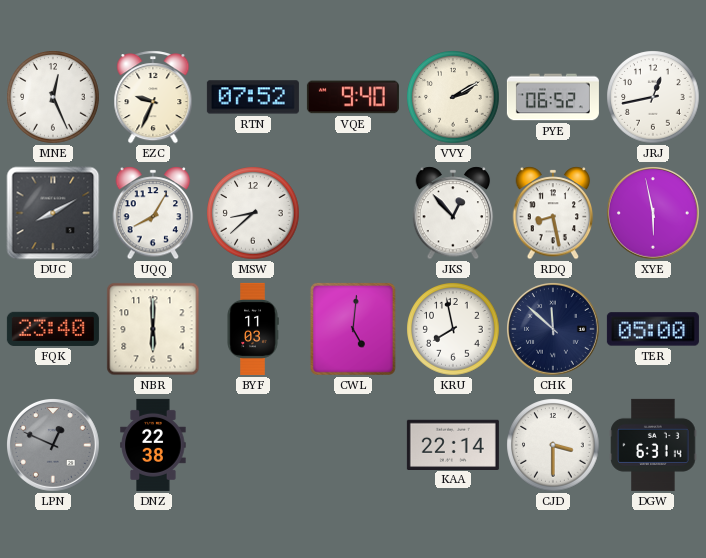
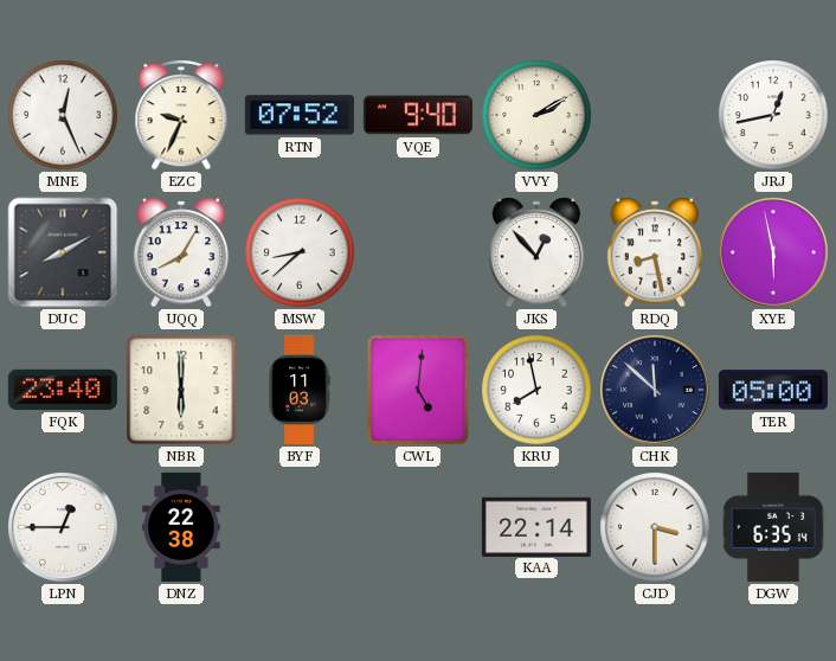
PYE: 06:52 -> none
LPN: 12:49 -> 12:45
LPN dial: grey -> white
DGW: 6:31 -> 6:35
